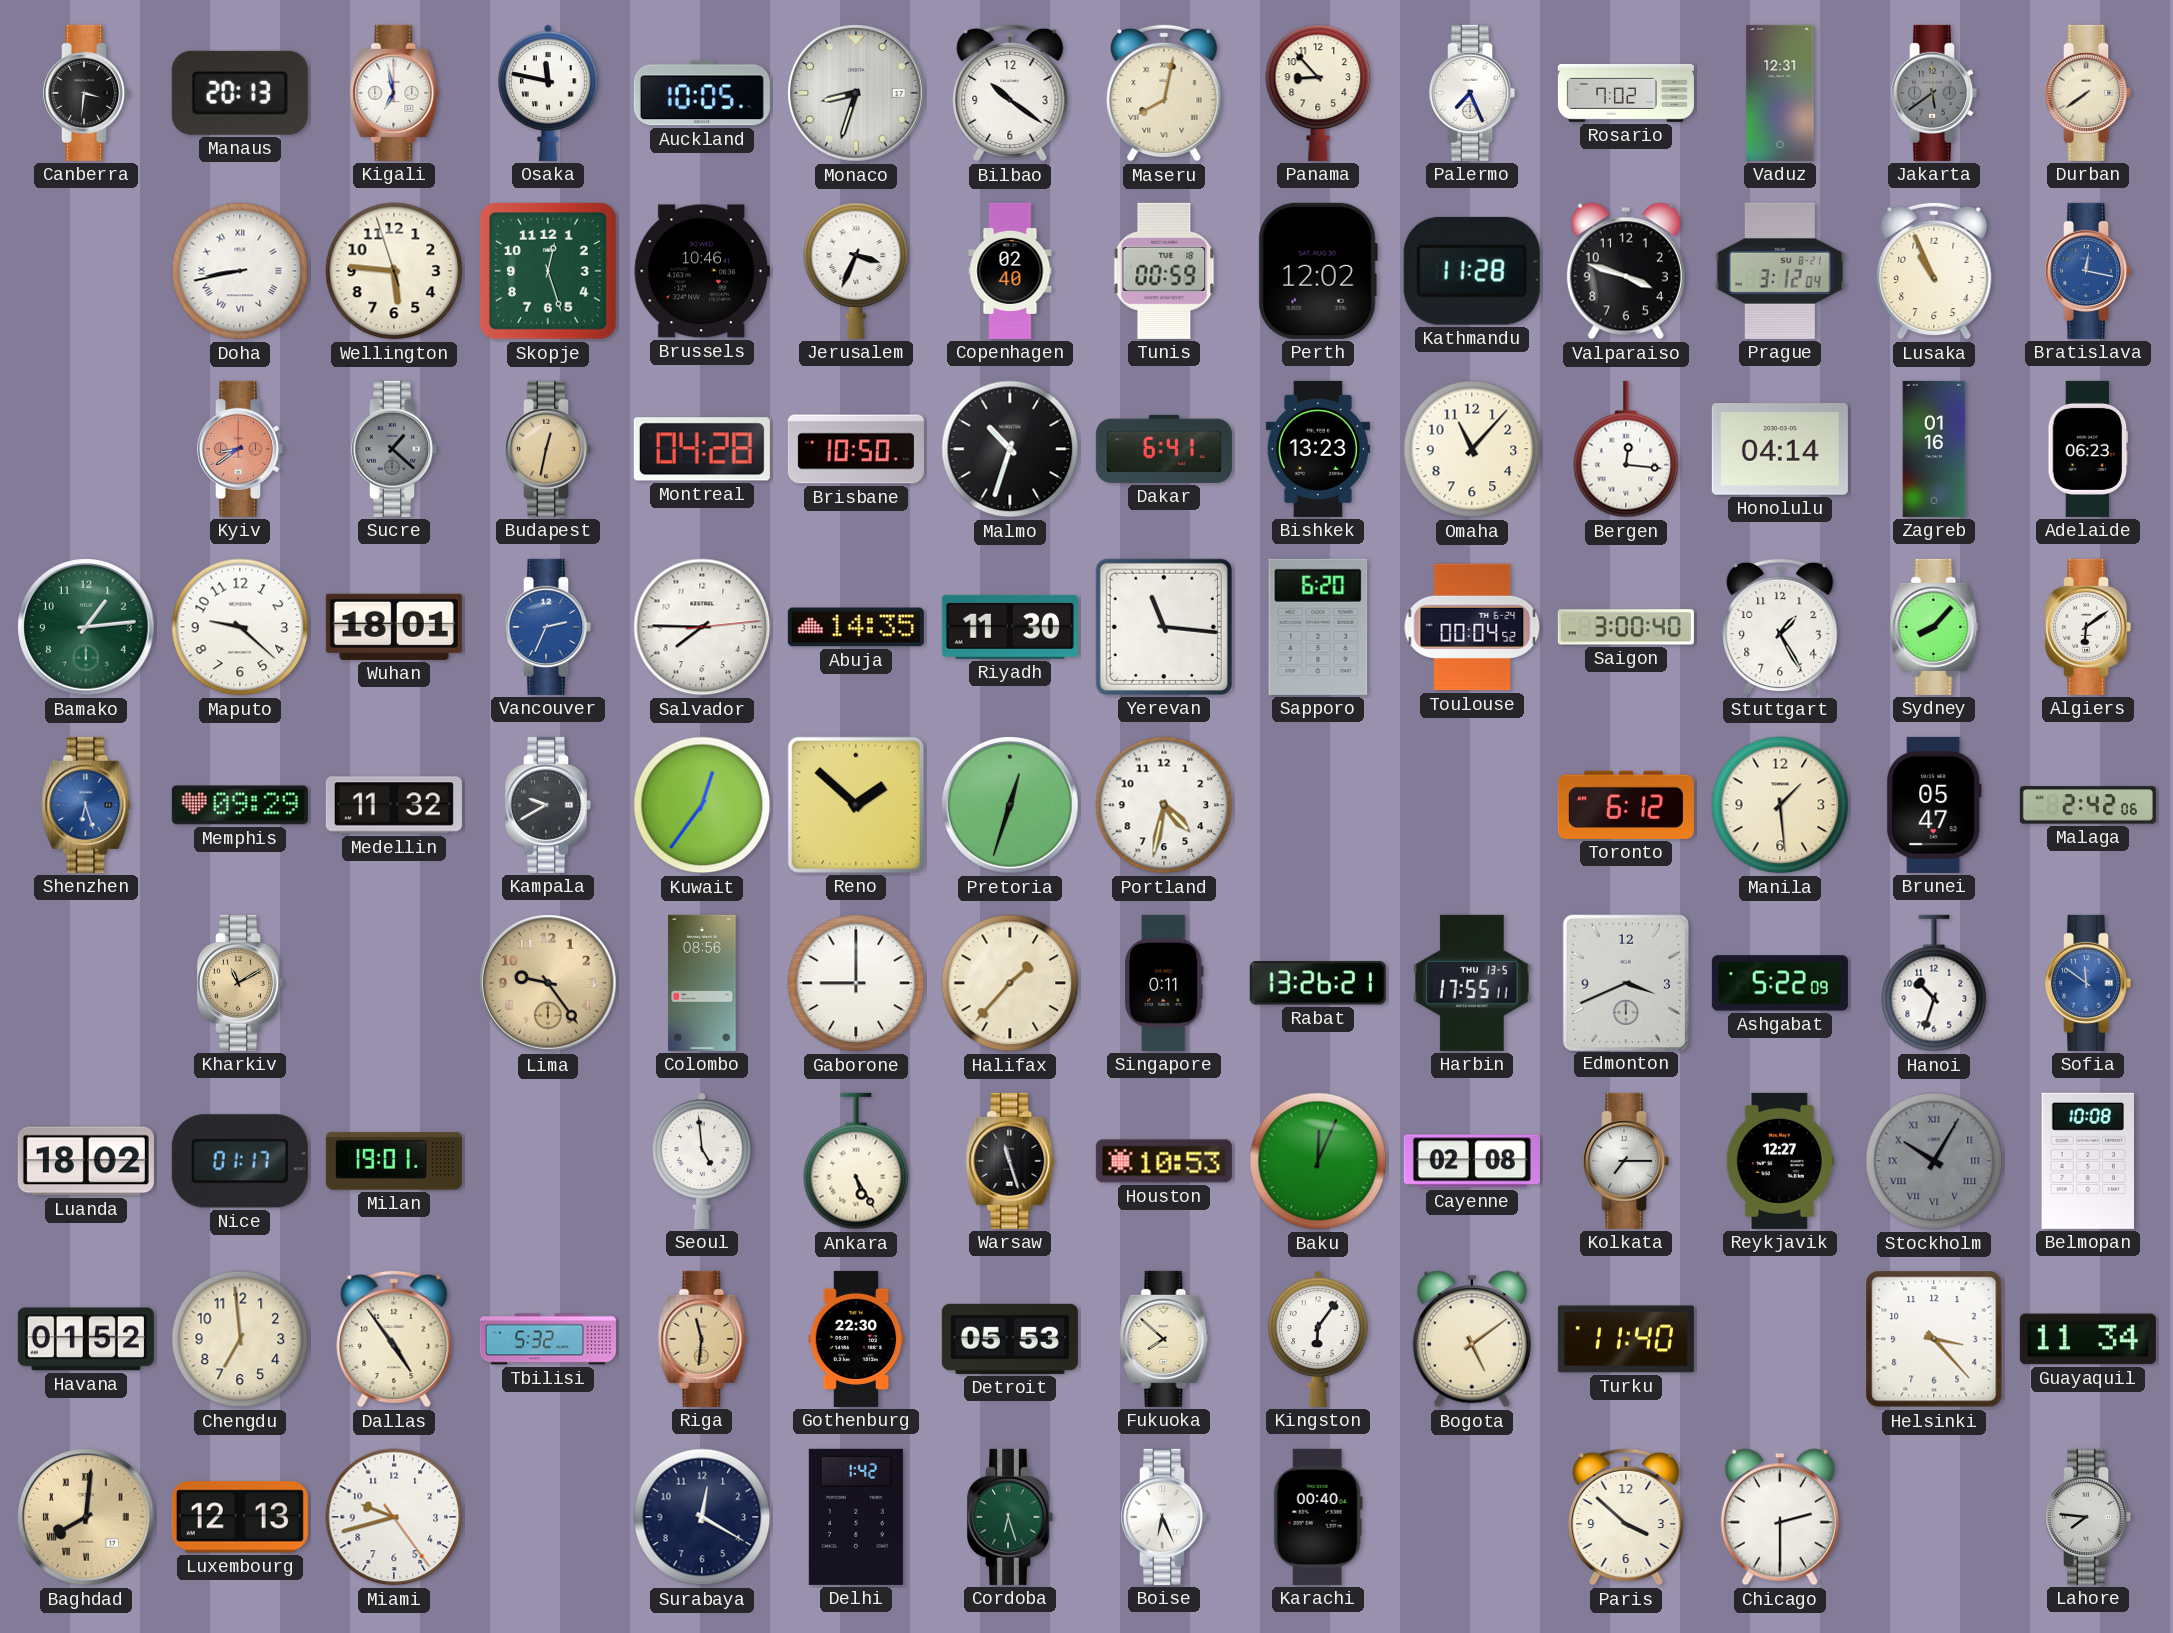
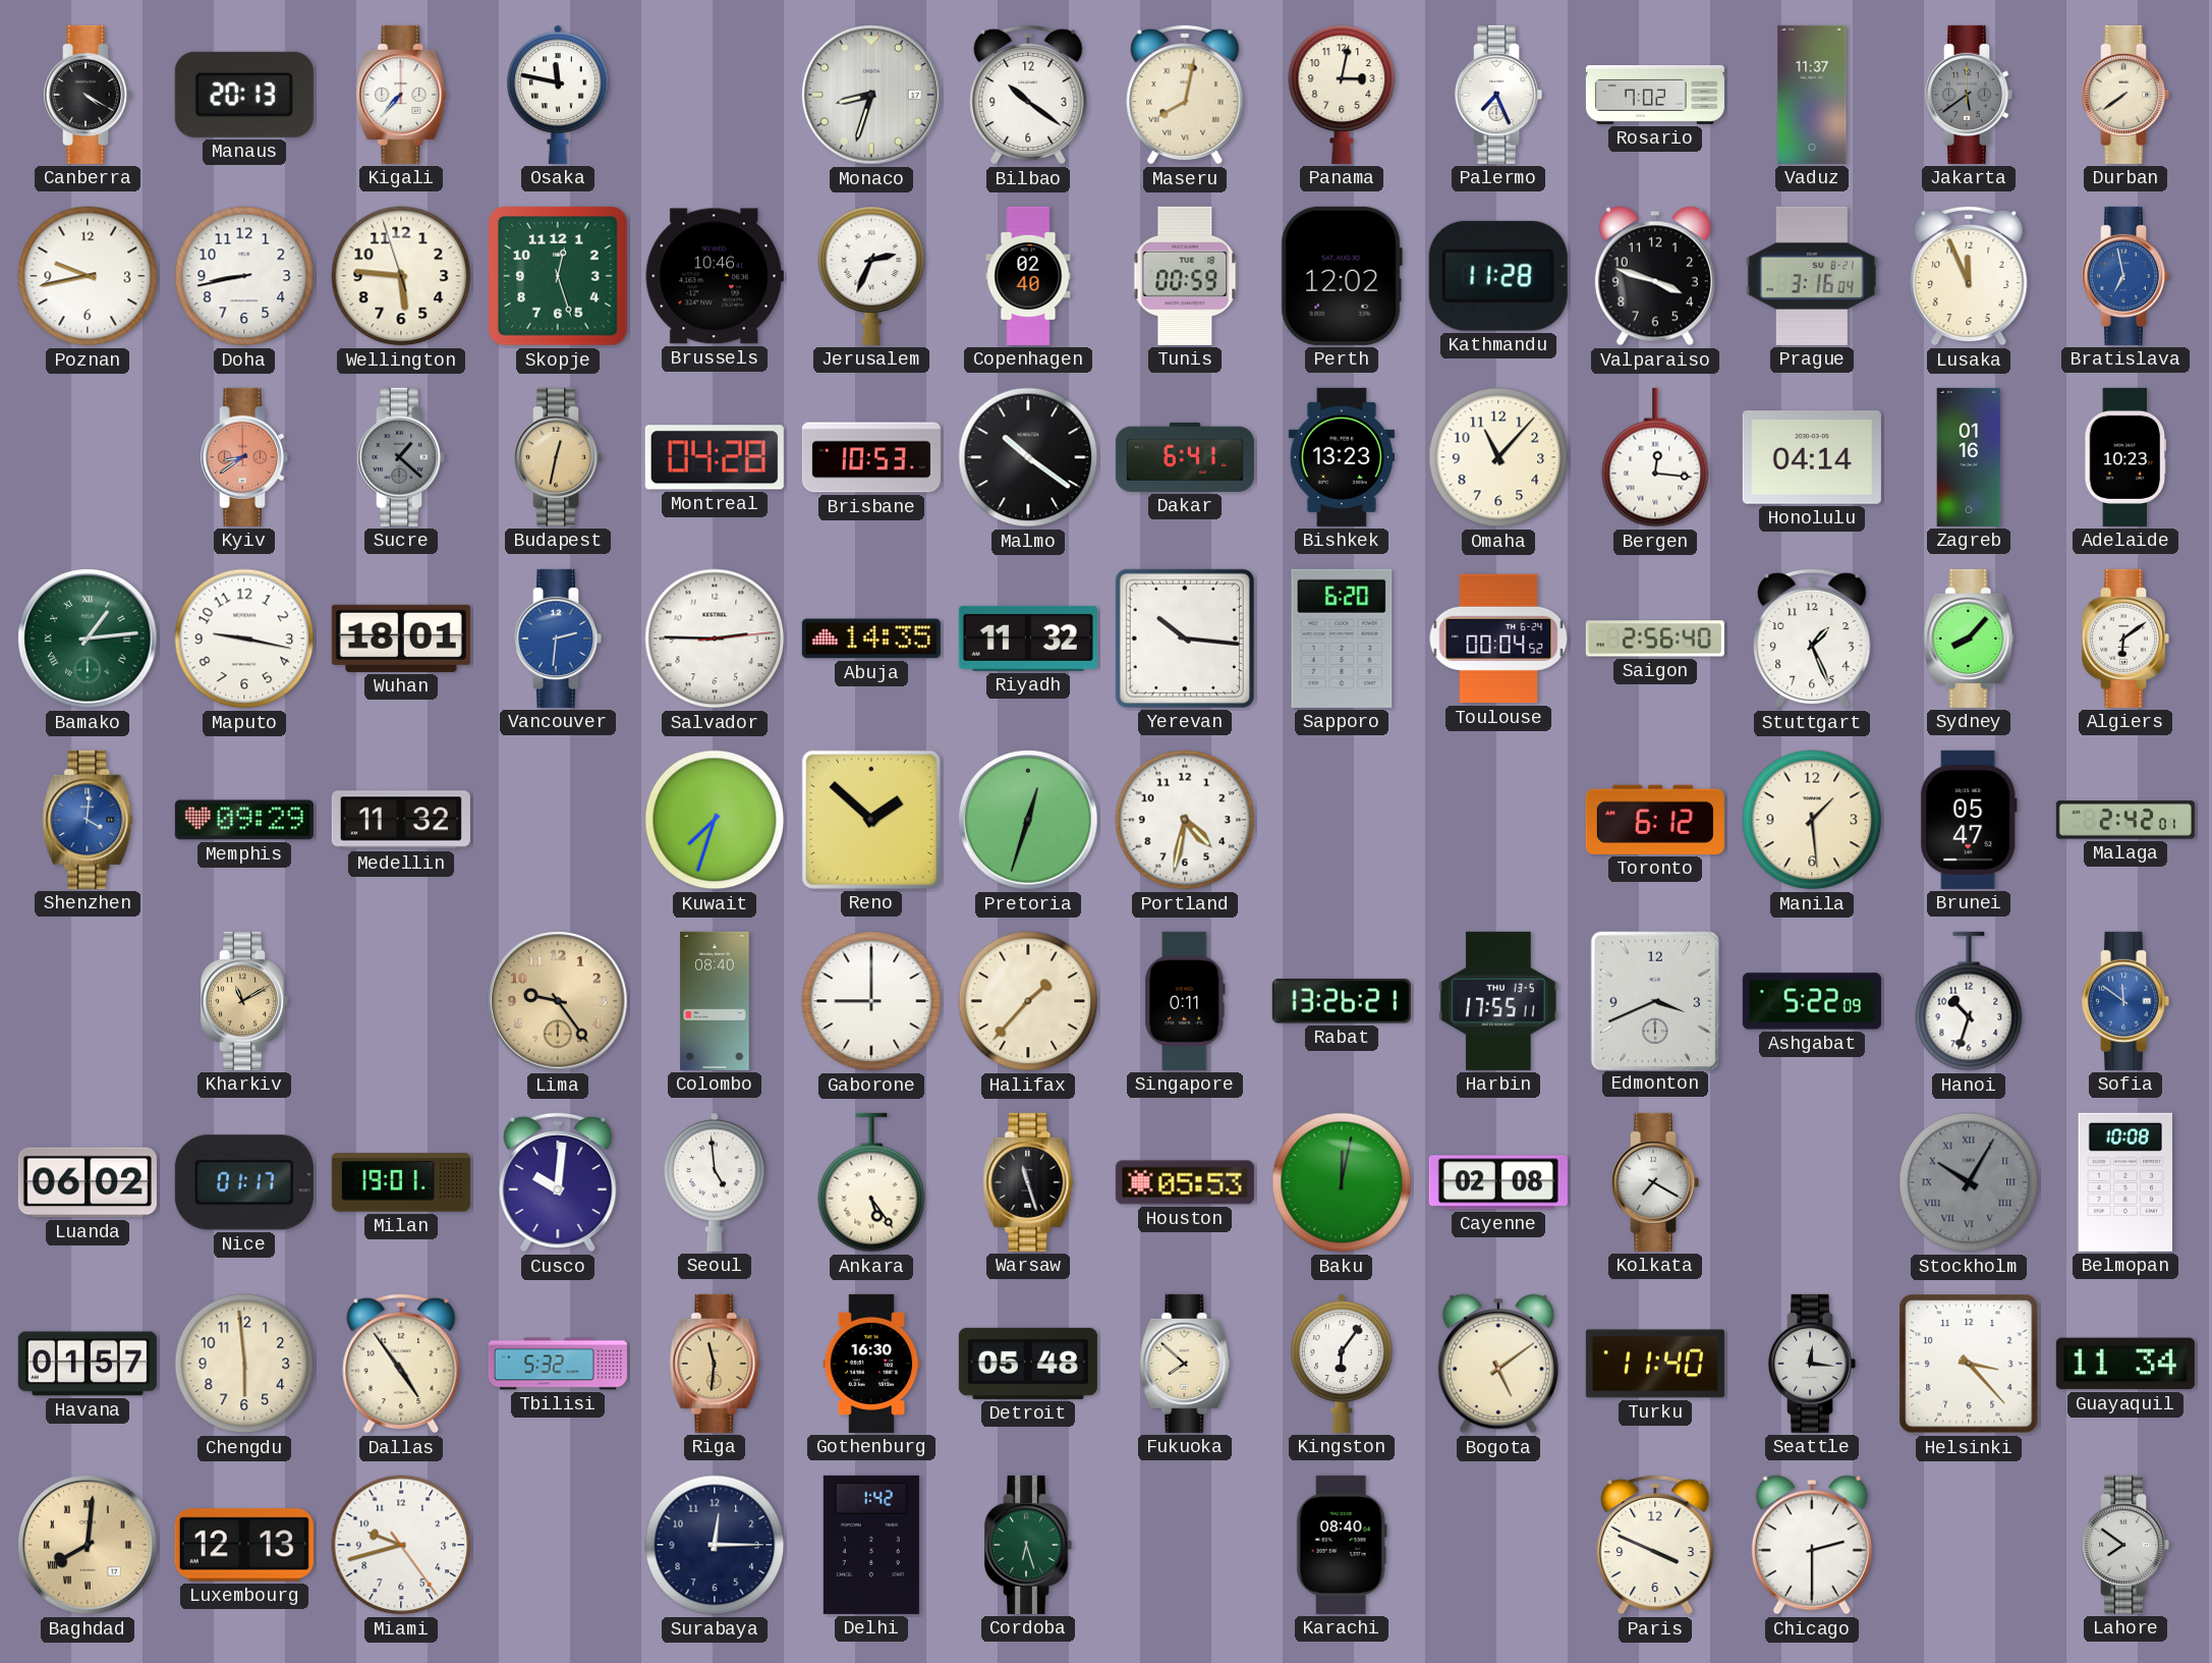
Canberra: 3:31 -> 4:20
Kigali: 6:58 -> 7:37
Auckland: 10:05 -> none
Panama: 8:53 -> 3:02
Vaduz: 12:31 -> 11:37
Poznan: none -> 9:43
Doha numerals: Roman -> Arabic
Jerusalem: 3:34 -> 2:34
Prague: 3:12 -> 3:16
Lusaka: 10:56 -> 11:56
Bratislava: 12:17 -> 6:58
Brisbane: 10:50 -> 10:53
Malmo: 10:33 -> 10:21
Adelaide: 06:23 -> 10:23
Bamako numerals: Arabic -> Roman
Maputo: 9:22 -> 9:17
Vancouver: 2:34 -> 2:31
Salvador: 7:45 -> 2:45
Riyadh: 11:30 -> 11:32
Yerevan: 11:16 -> 10:16
Saigon: 3:00 -> 2:56
Stuttgart: 1:25 -> 1:26
Shenzhen: 6:27 -> 4:01
Kampala: 9:40 -> none
Kuwait: 12:36 -> 7:33
Malaga: 2:42:06 -> 2:42:01
Colombo: 08:56 -> 08:40
Luanda: 18:02 -> 06:02
Cusco: none -> 10:01
Ankara: 5:25 -> 5:24
Houston: 10:53 -> 05:53
Baku: 12:04 -> 12:02
Kolkata: 7:15 -> 7:20
Reykjavik: 12:27 -> none
Havana: 01:52 -> 01:57
Chengdu: 6:59 -> 5:59
Gothenburg: 22:30 -> 16:30
Detroit: 05:53 -> 05:48
Seattle: none -> 12:16
Surabaya: 12:20 -> 12:15
Boise: 6:26 -> none
Karachi: 00:40 -> 08:40
Paris: 3:52 -> 3:49
Lahore: 7:46 -> 7:51
